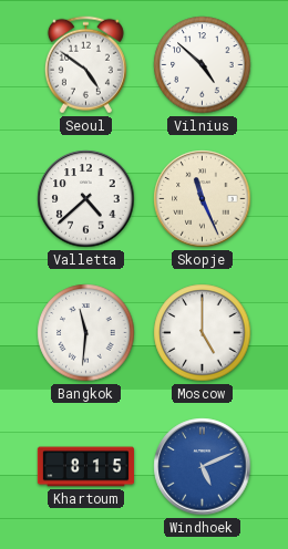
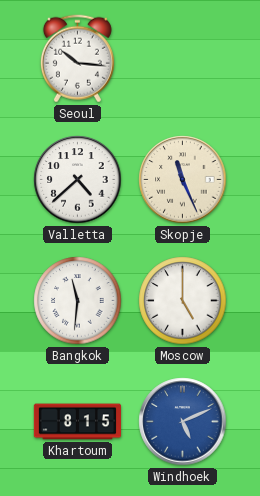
Seoul: 4:51 -> 10:16
Vilnius: 4:52 -> none
